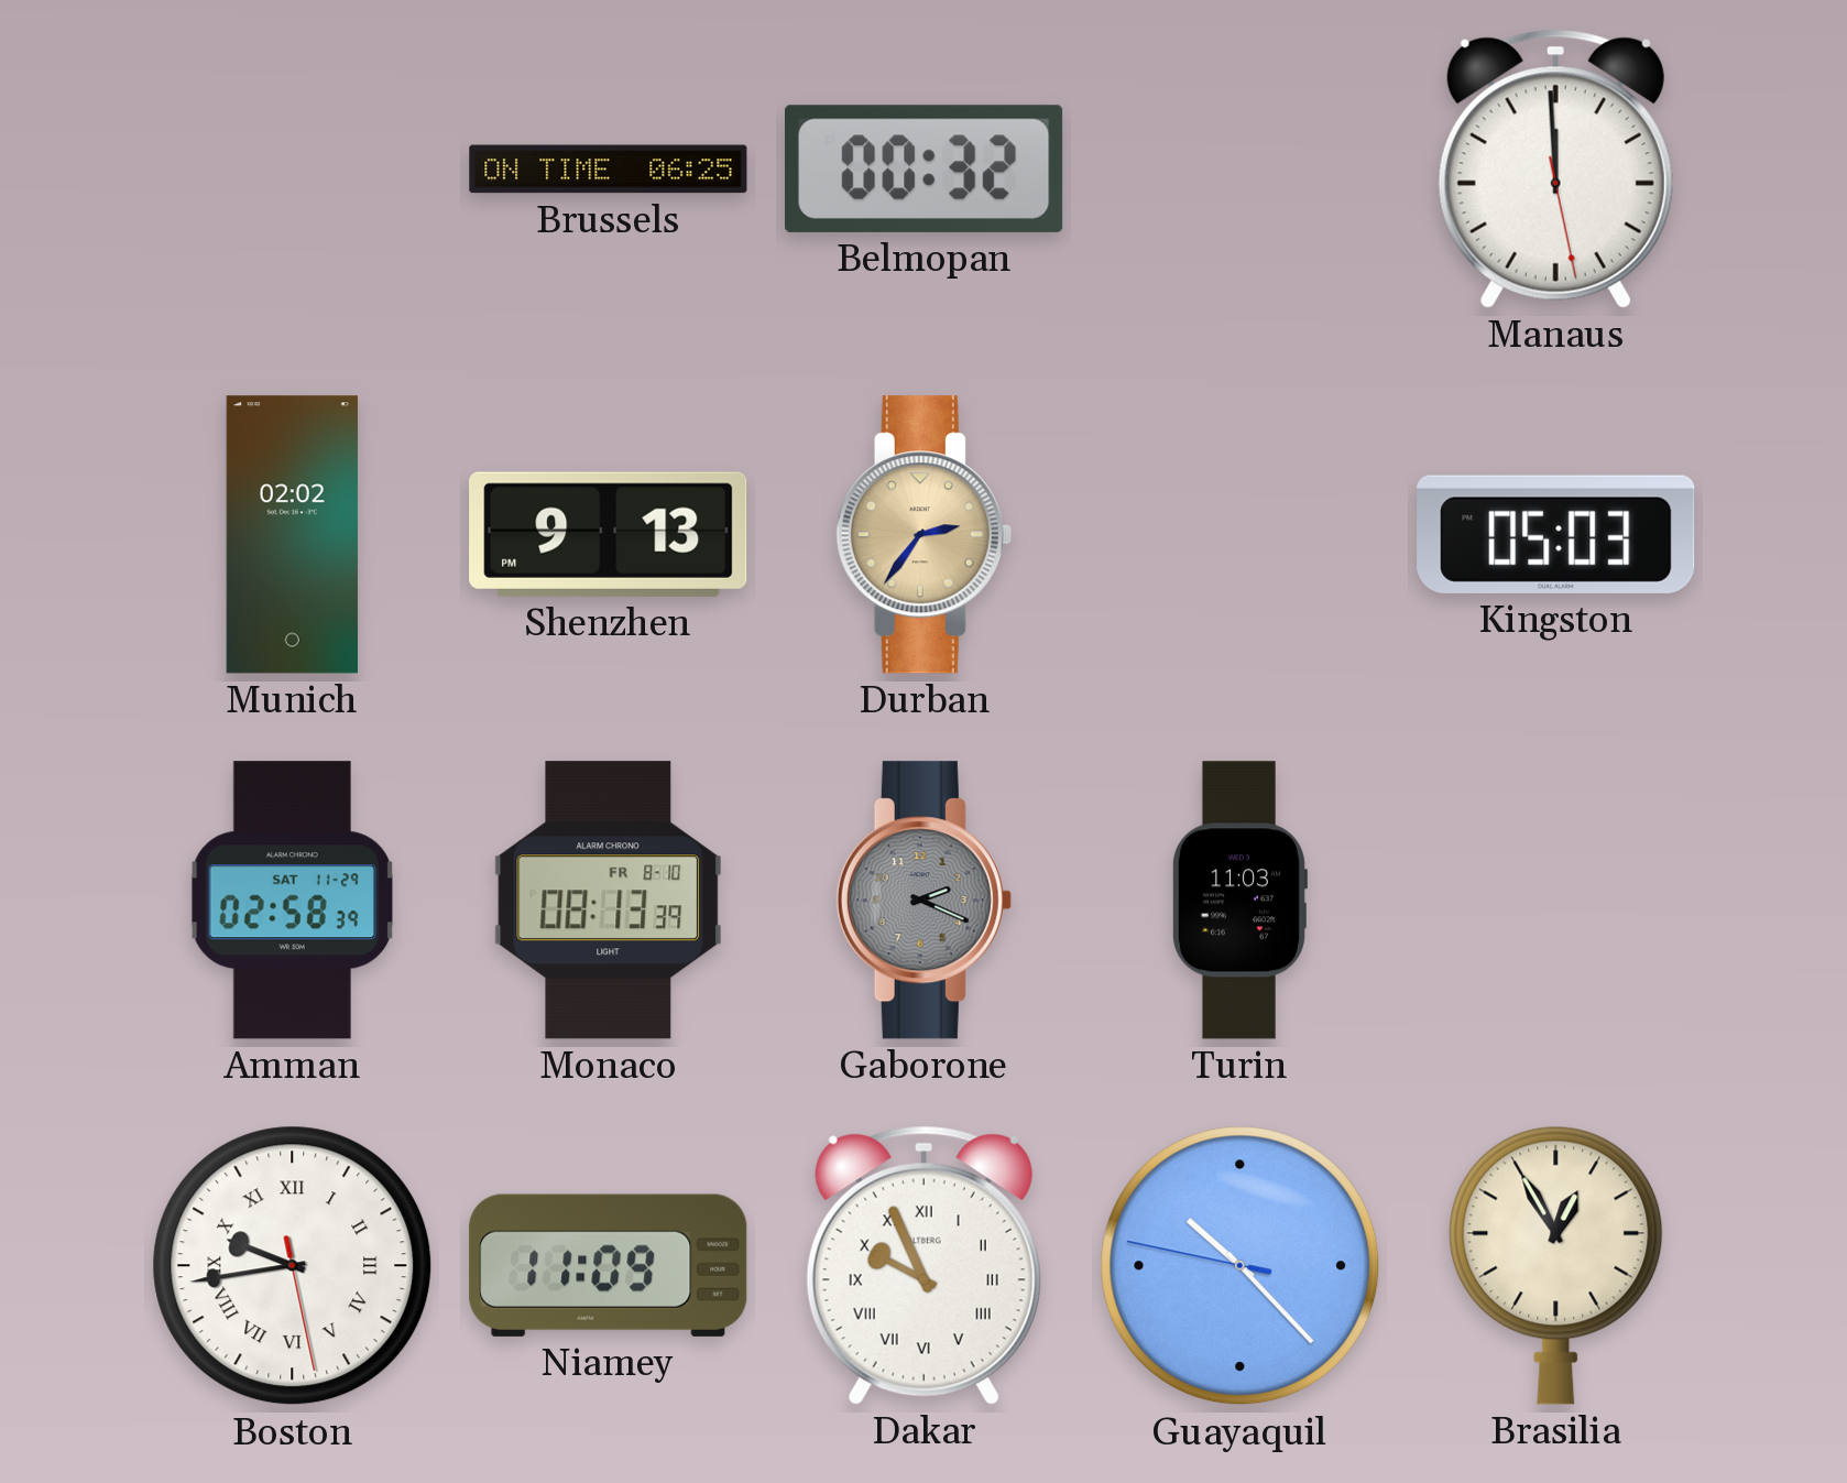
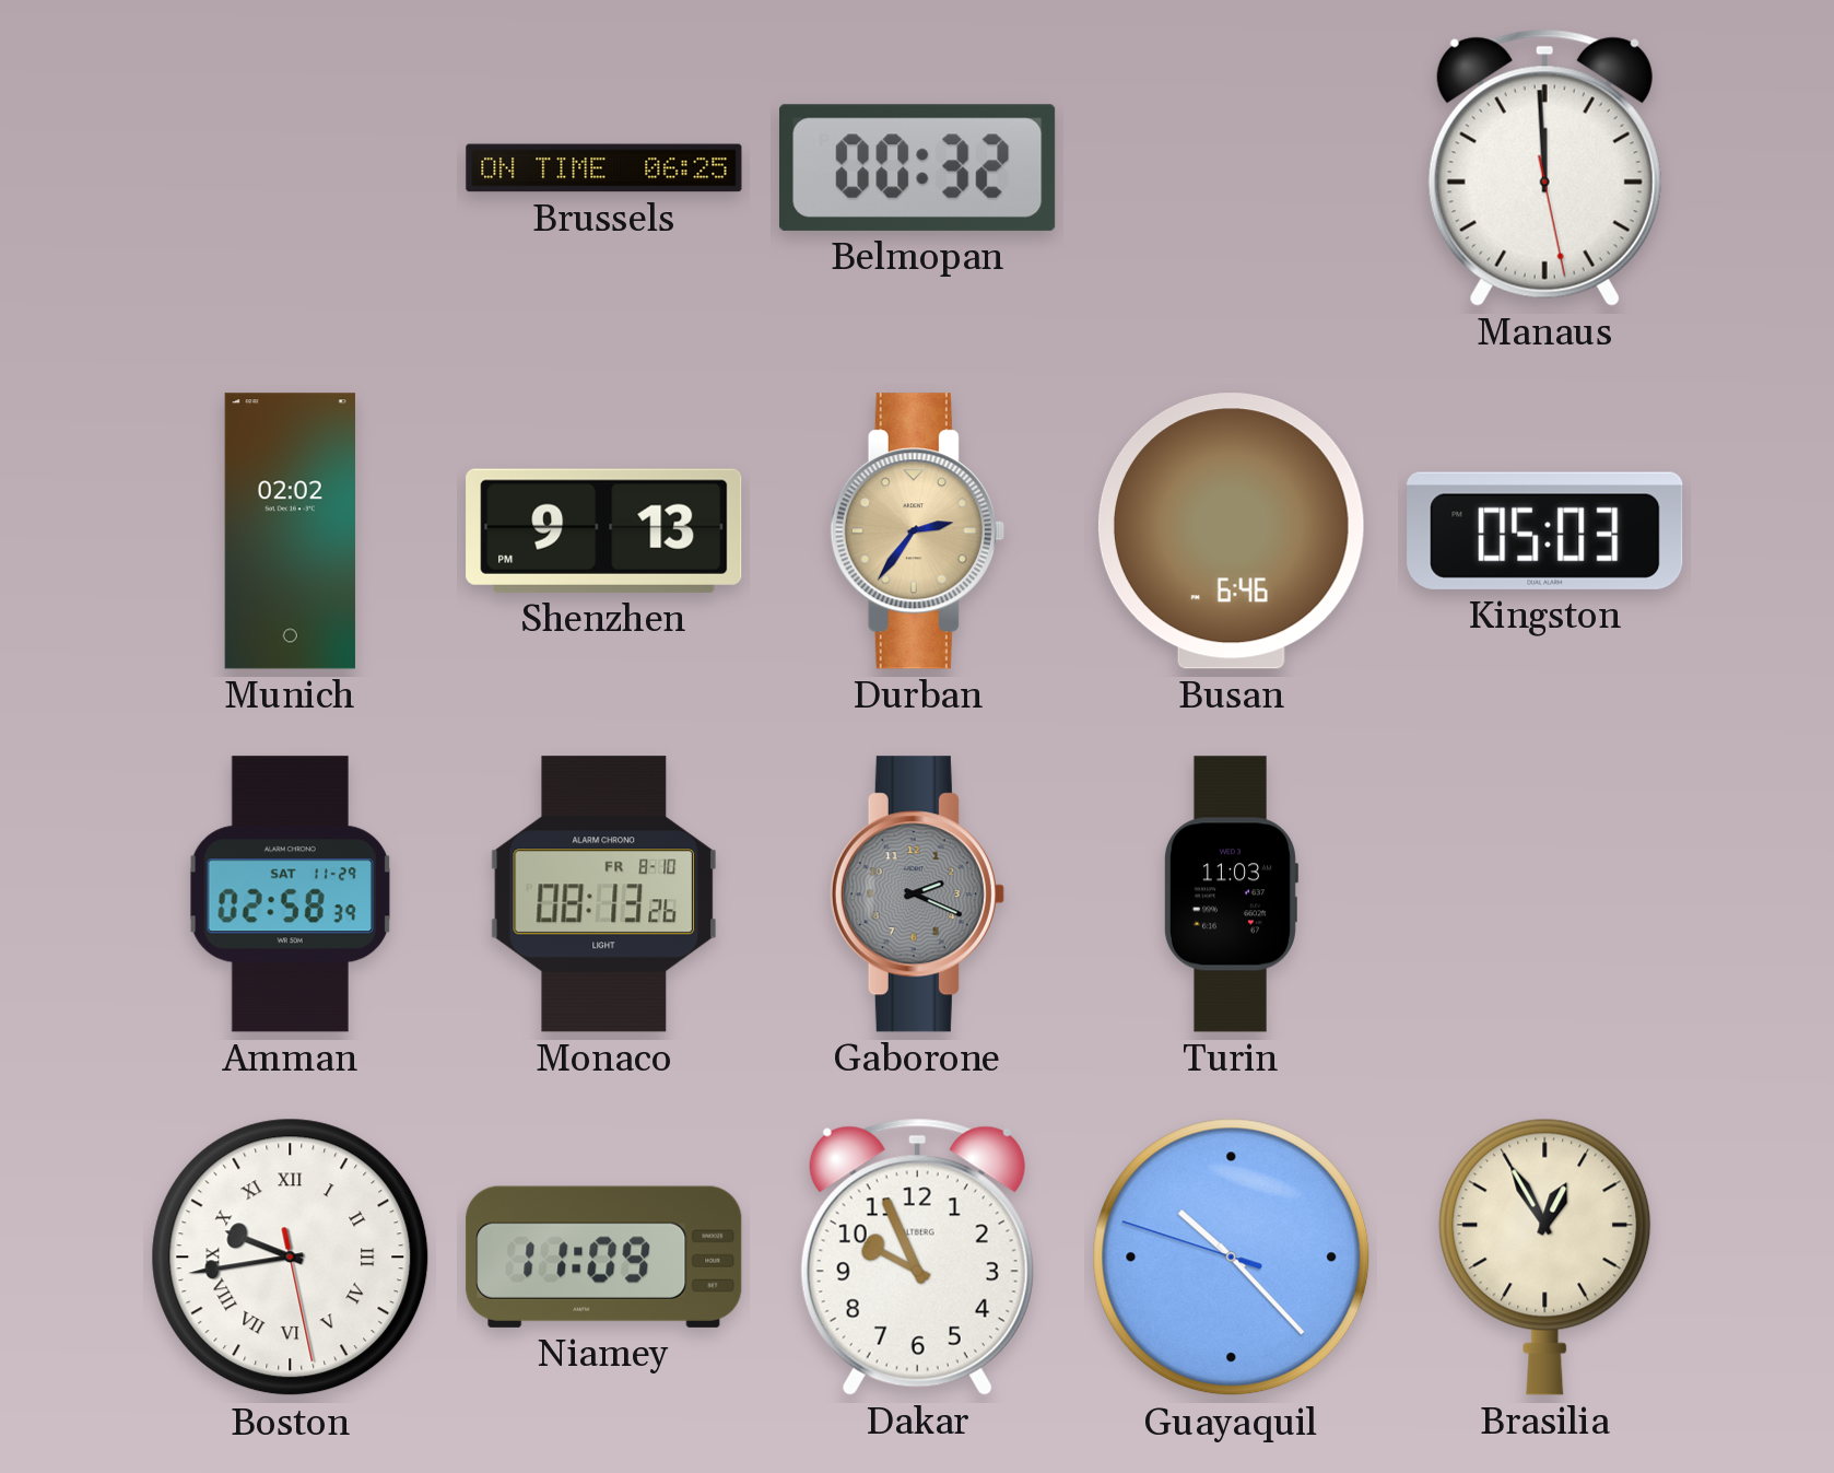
Busan: none -> 6:46
Monaco: 08:13:39 -> 08:13:26
Dakar numerals: Roman -> Arabic
Guayaquil: 10:22:47 -> 10:22:48
